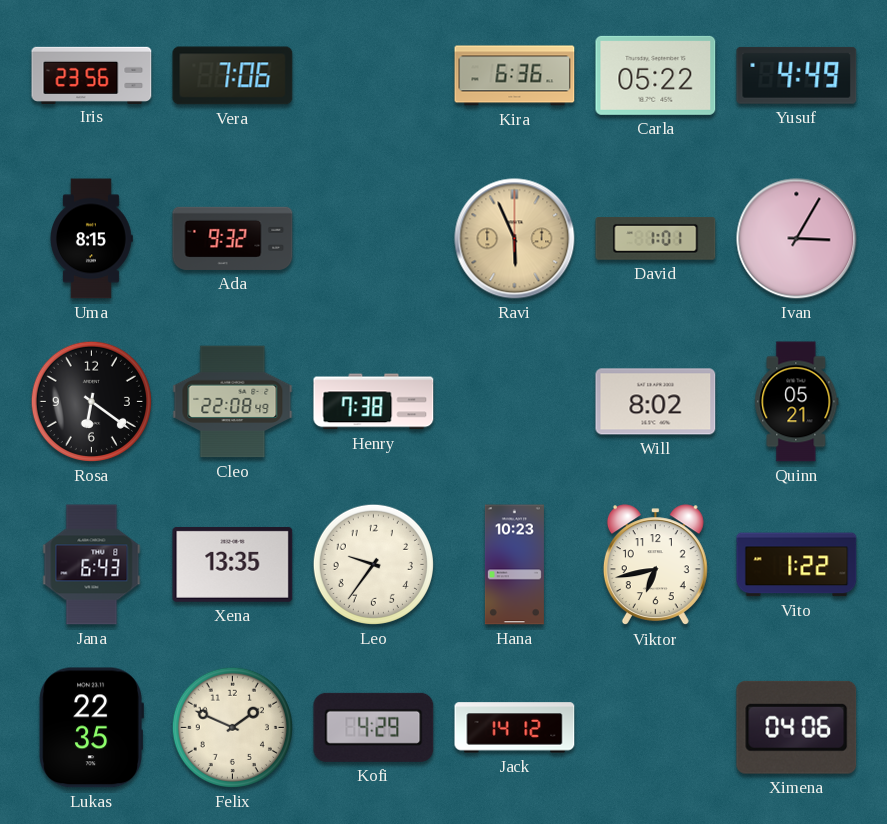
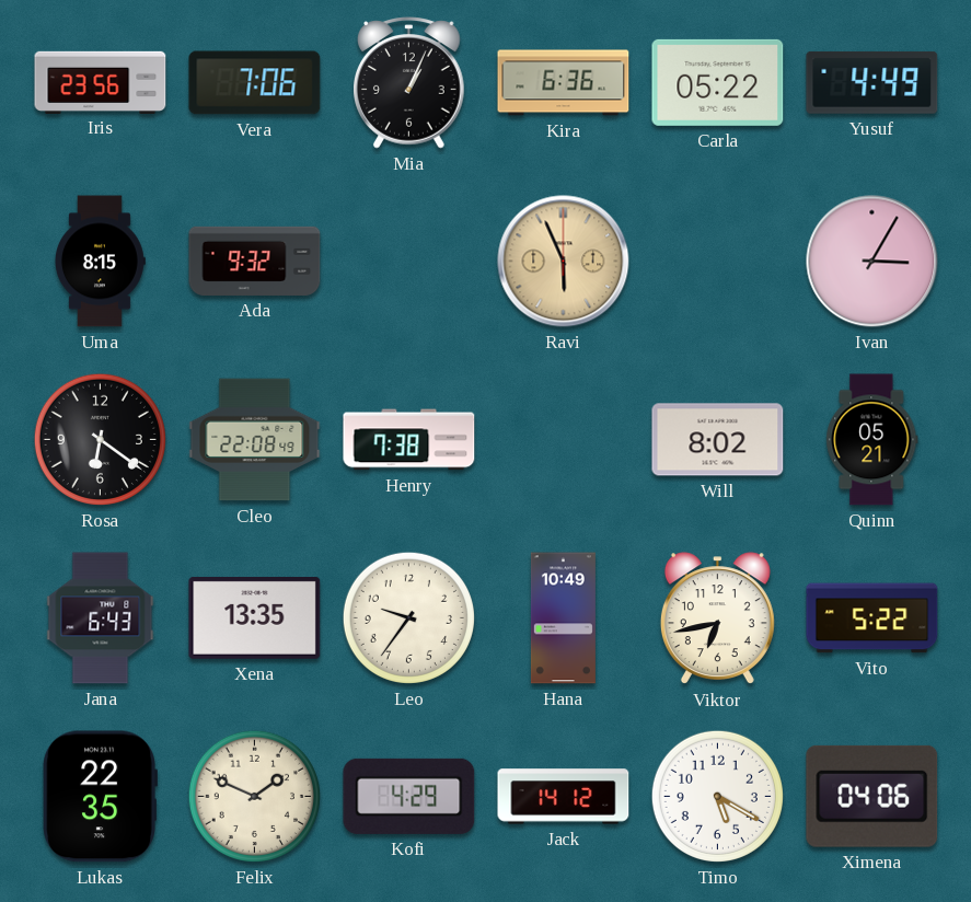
Mia: none -> 1:04
David: 1:01 -> none
Hana: 10:23 -> 10:49
Vito: 1:22 -> 5:22
Timo: none -> 5:20
